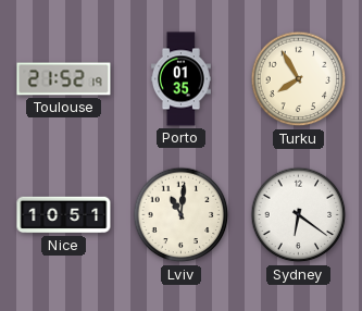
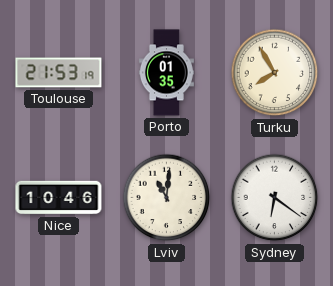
Toulouse: 21:52 -> 21:53
Nice: 10:51 -> 10:46
